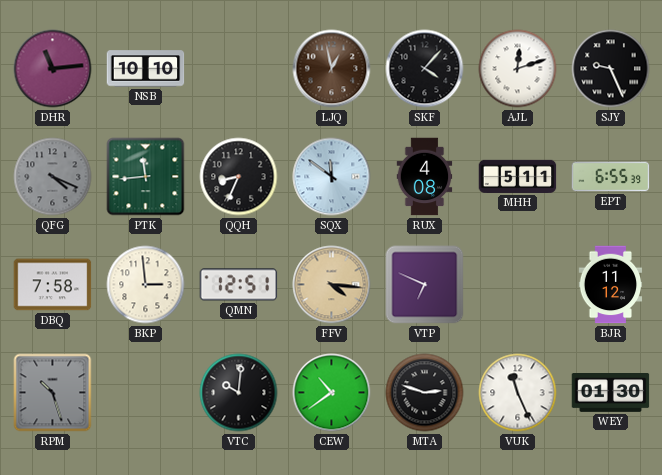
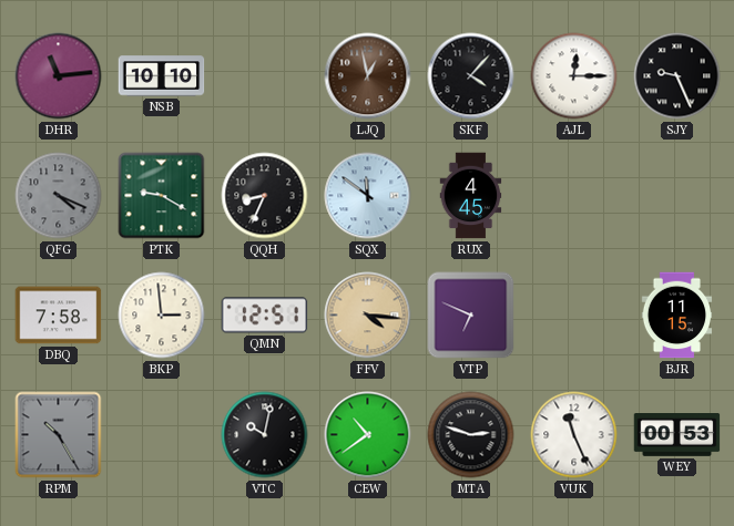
AJL: 12:12 -> 12:15
PTK: 11:44 -> 9:20
RUX: 4:08 -> 4:45
MHH: 5:11 -> none
EPT: 6:55 -> none
BJR: 11:12 -> 11:15
RPM: 10:27 -> 10:25
VTC: 10:01 -> 10:02
WEY: 01:30 -> 00:53
